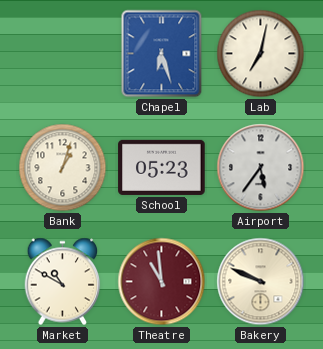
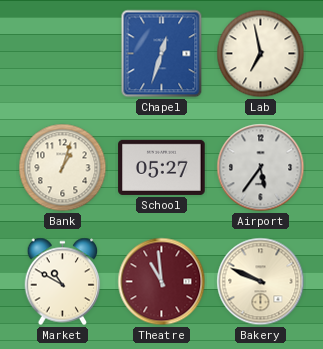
Chapel: 6:27 -> 12:33
Lab: 7:02 -> 6:58
School: 05:23 -> 05:27
